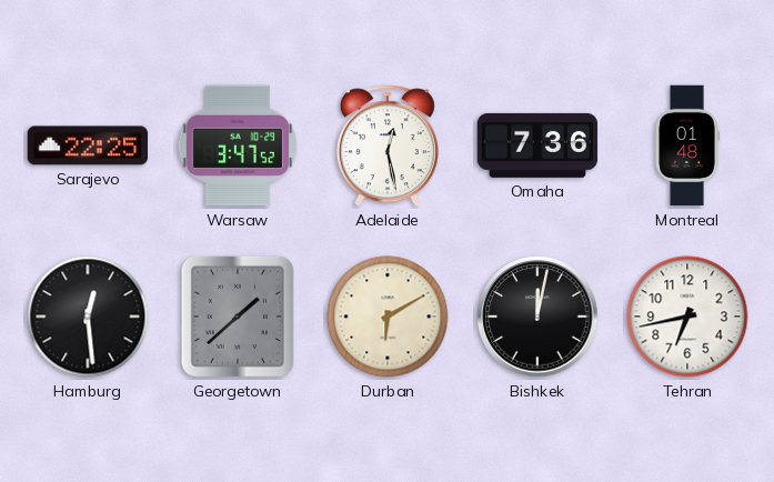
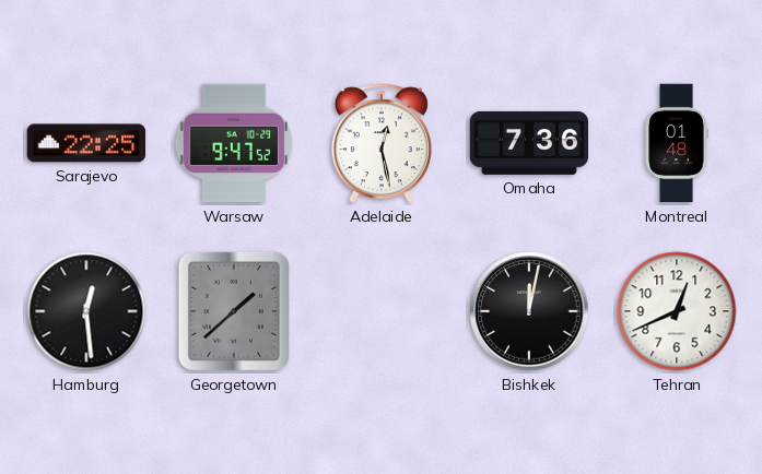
Warsaw: 3:47 -> 9:47
Durban: 6:10 -> none
Tehran: 6:43 -> 12:41
